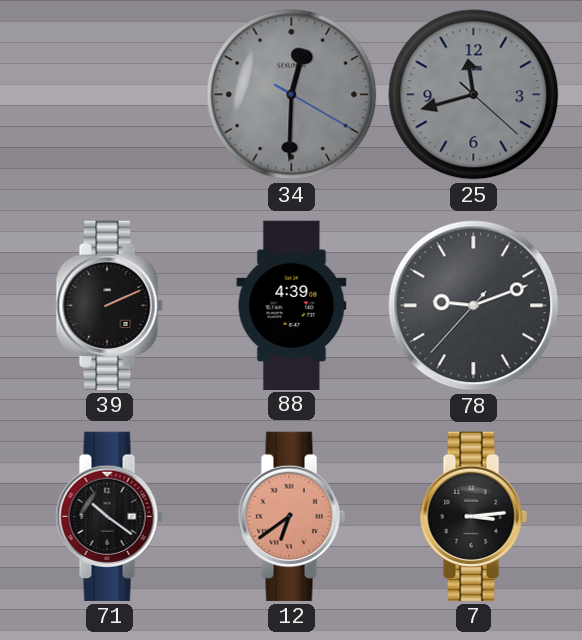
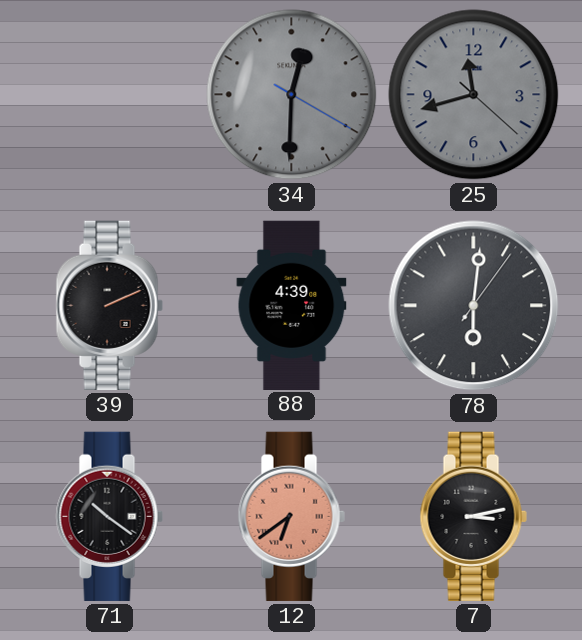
78: 9:11 -> 6:01
7: 3:14 -> 3:13
